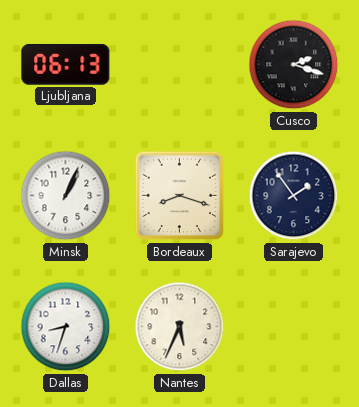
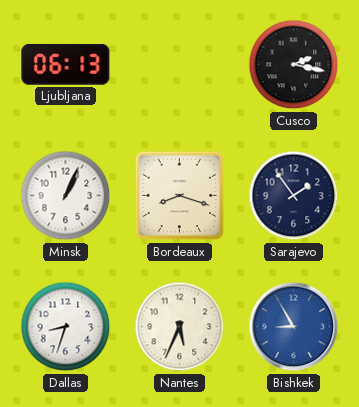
Cusco: 2:18 -> 2:17
Bishkek: none -> 8:55
